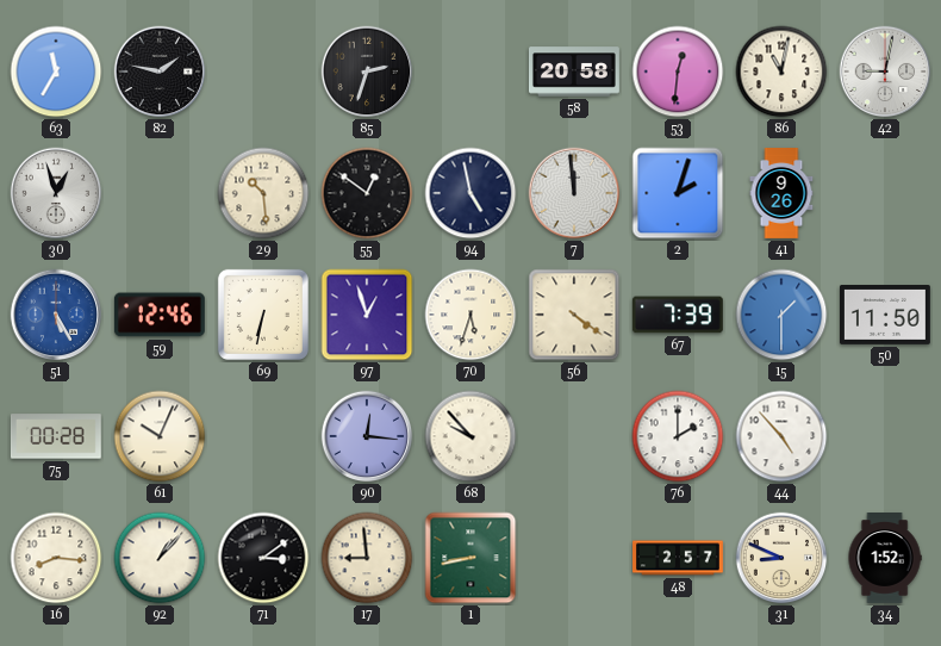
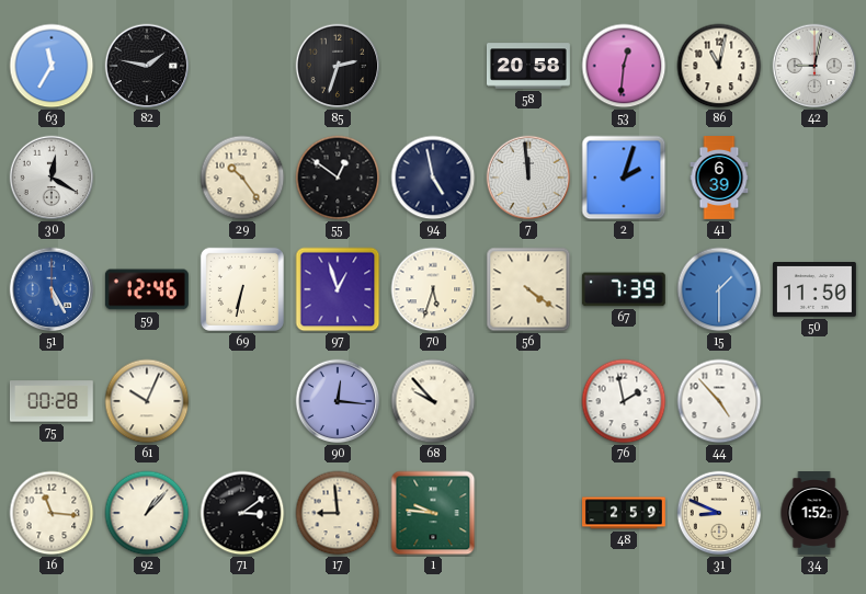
30: 12:57 -> 12:20
29: 10:29 -> 10:24
41: 9:26 -> 6:39
76: 2:00 -> 1:58
16: 8:16 -> 11:16
1: 8:43 -> 9:46
48: 2:57 -> 2:59
